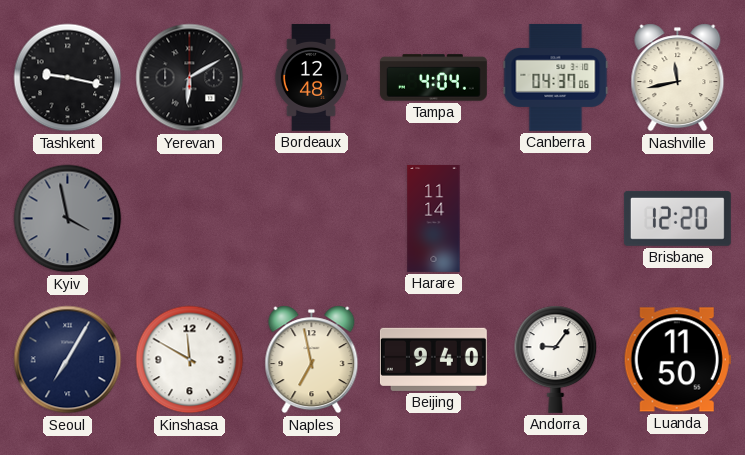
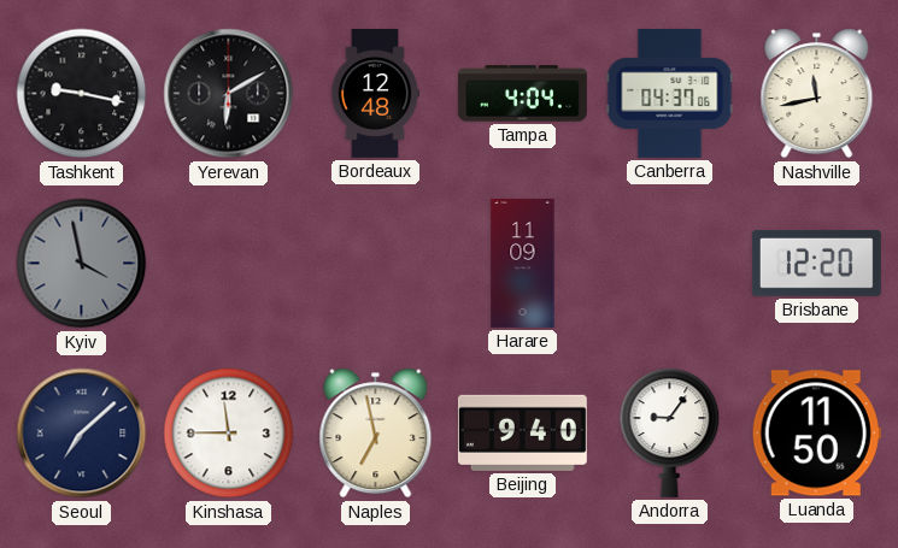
Harare: 11:14 -> 11:09
Seoul: 7:05 -> 7:08
Kinshasa: 11:50 -> 11:45
